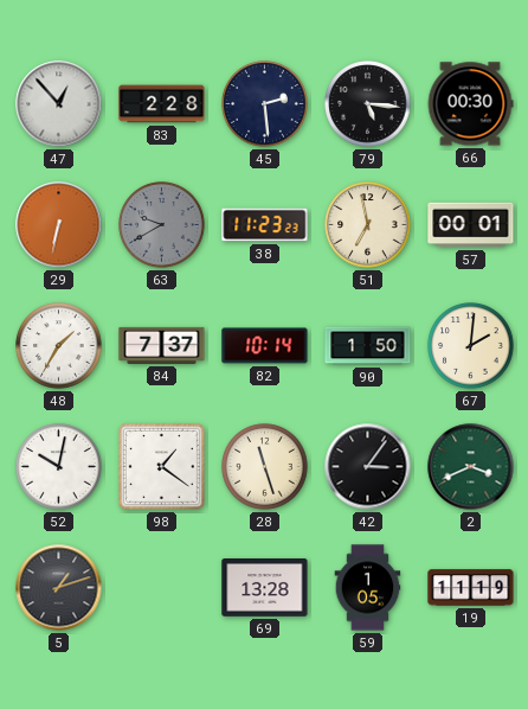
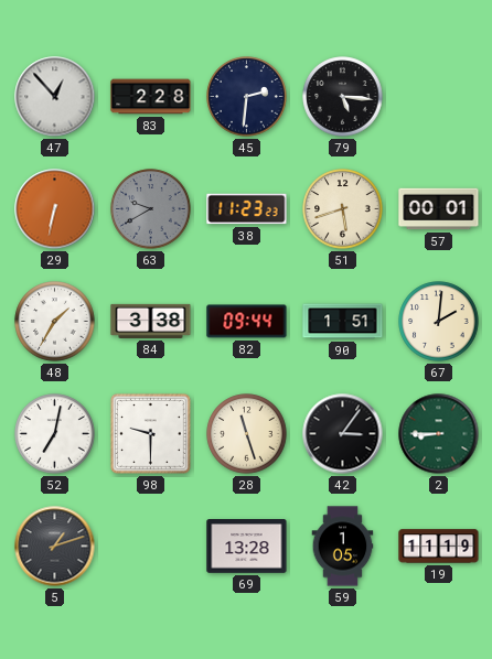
45: 2:29 -> 2:31
66: 00:30 -> none
51: 6:58 -> 5:42
84: 7:37 -> 3:38
82: 10:14 -> 09:44
90: 1:50 -> 1:51
52: 10:02 -> 7:02
98: 1:21 -> 9:30
2: 3:41 -> 8:45
